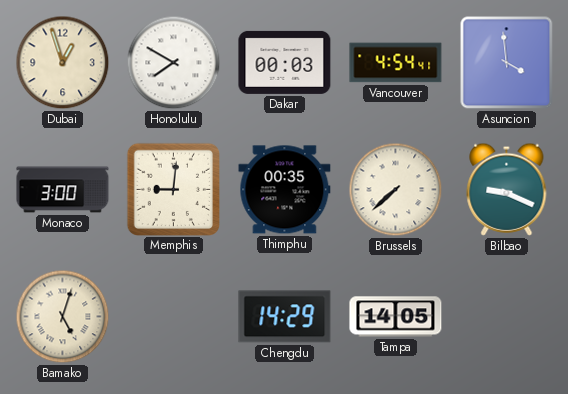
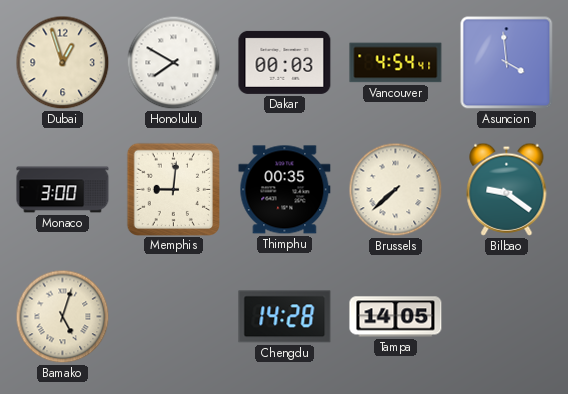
Bilbao: 9:19 -> 9:21
Chengdu: 14:29 -> 14:28
